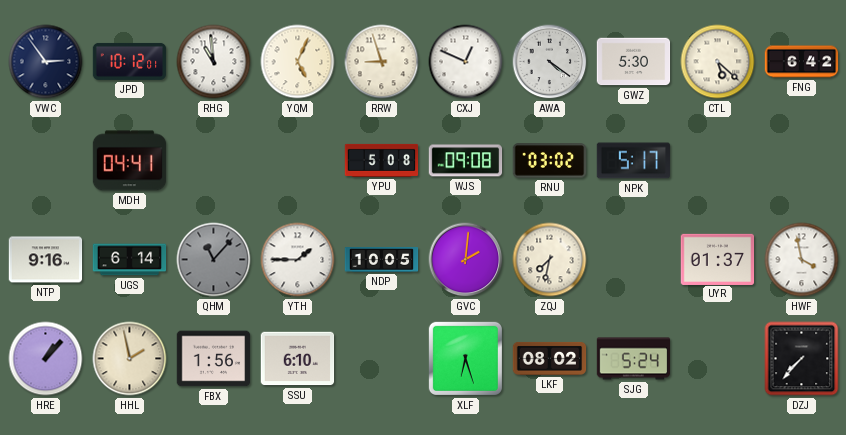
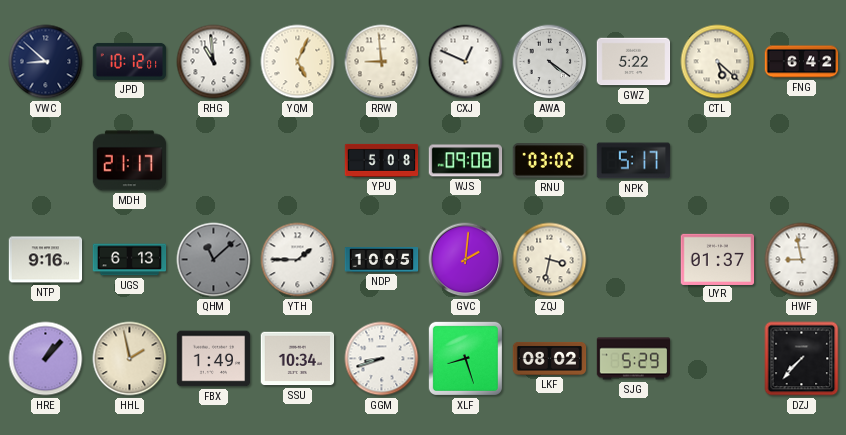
VWC: 2:54 -> 8:52
RRW: 8:57 -> 8:59
GWZ: 5:30 -> 5:22
MDH: 04:41 -> 21:17
UGS: 6:14 -> 6:13
QHM: 11:07 -> 11:08
ZQJ: 7:32 -> 3:32
HWF: 3:58 -> 8:58
FBX: 1:56 -> 1:49
SSU: 6:10 -> 10:34
GGM: none -> 8:42
XLF: 6:27 -> 8:27
SJG: 5:24 -> 5:29
